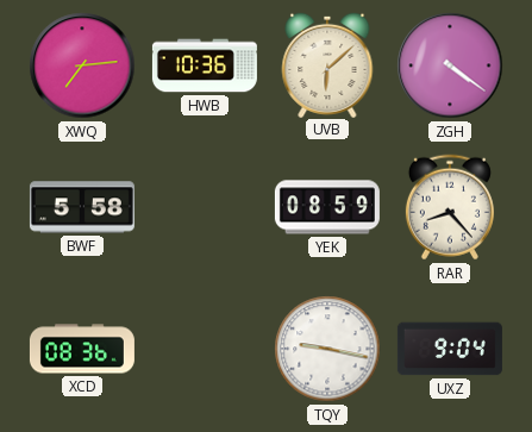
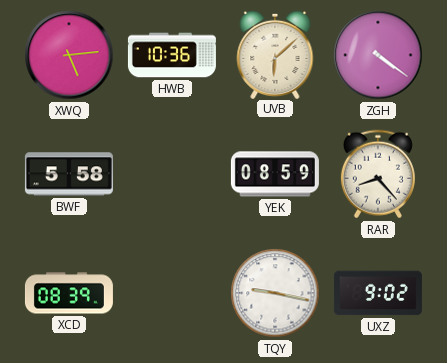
XWQ: 7:14 -> 5:14
XCD: 08:36 -> 08:39
UXZ: 9:04 -> 9:02
